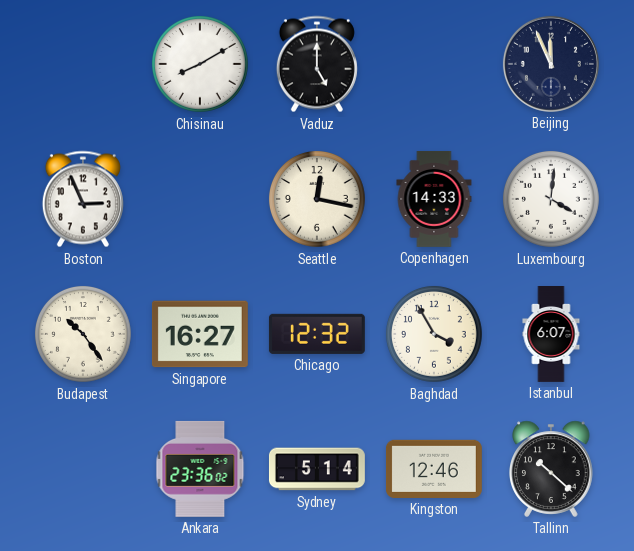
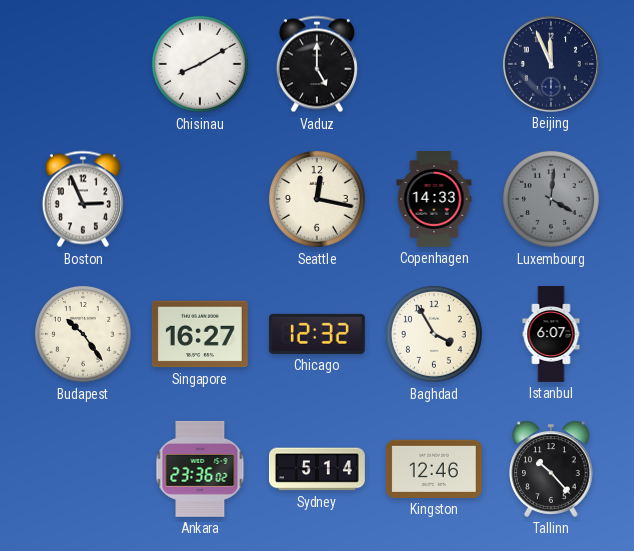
Luxembourg dial: white -> grey
Tallinn: 10:22 -> 10:23
